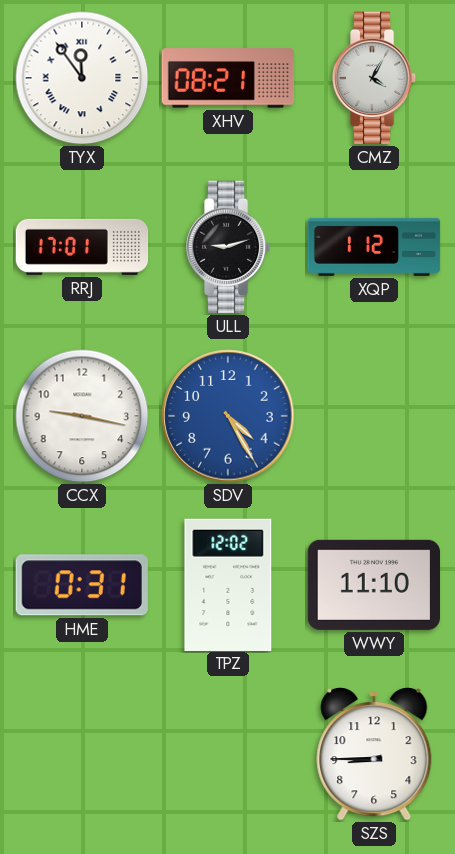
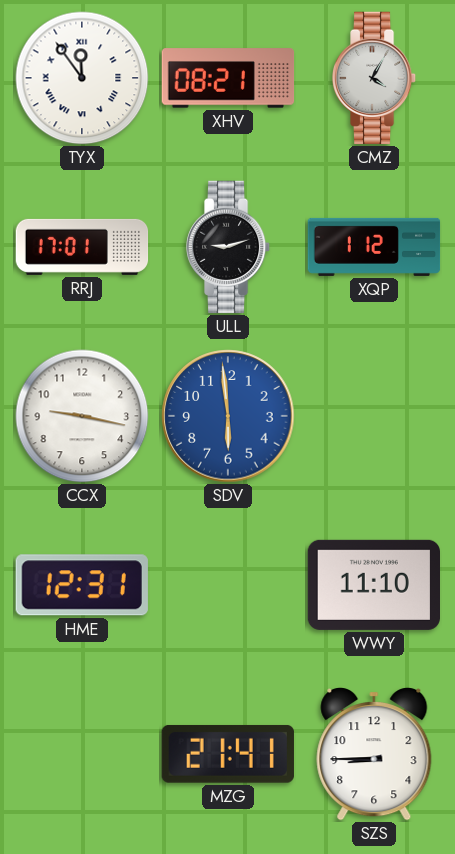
SDV: 4:25 -> 5:59
HME: 0:31 -> 12:31
TPZ: 12:02 -> none
MZG: none -> 21:41
